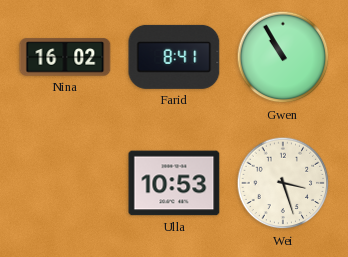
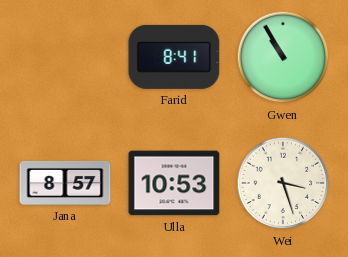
Nina: 16:02 -> none
Jana: none -> 8:57
